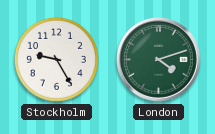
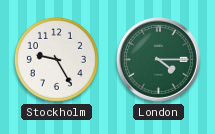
London: 4:12 -> 4:15
